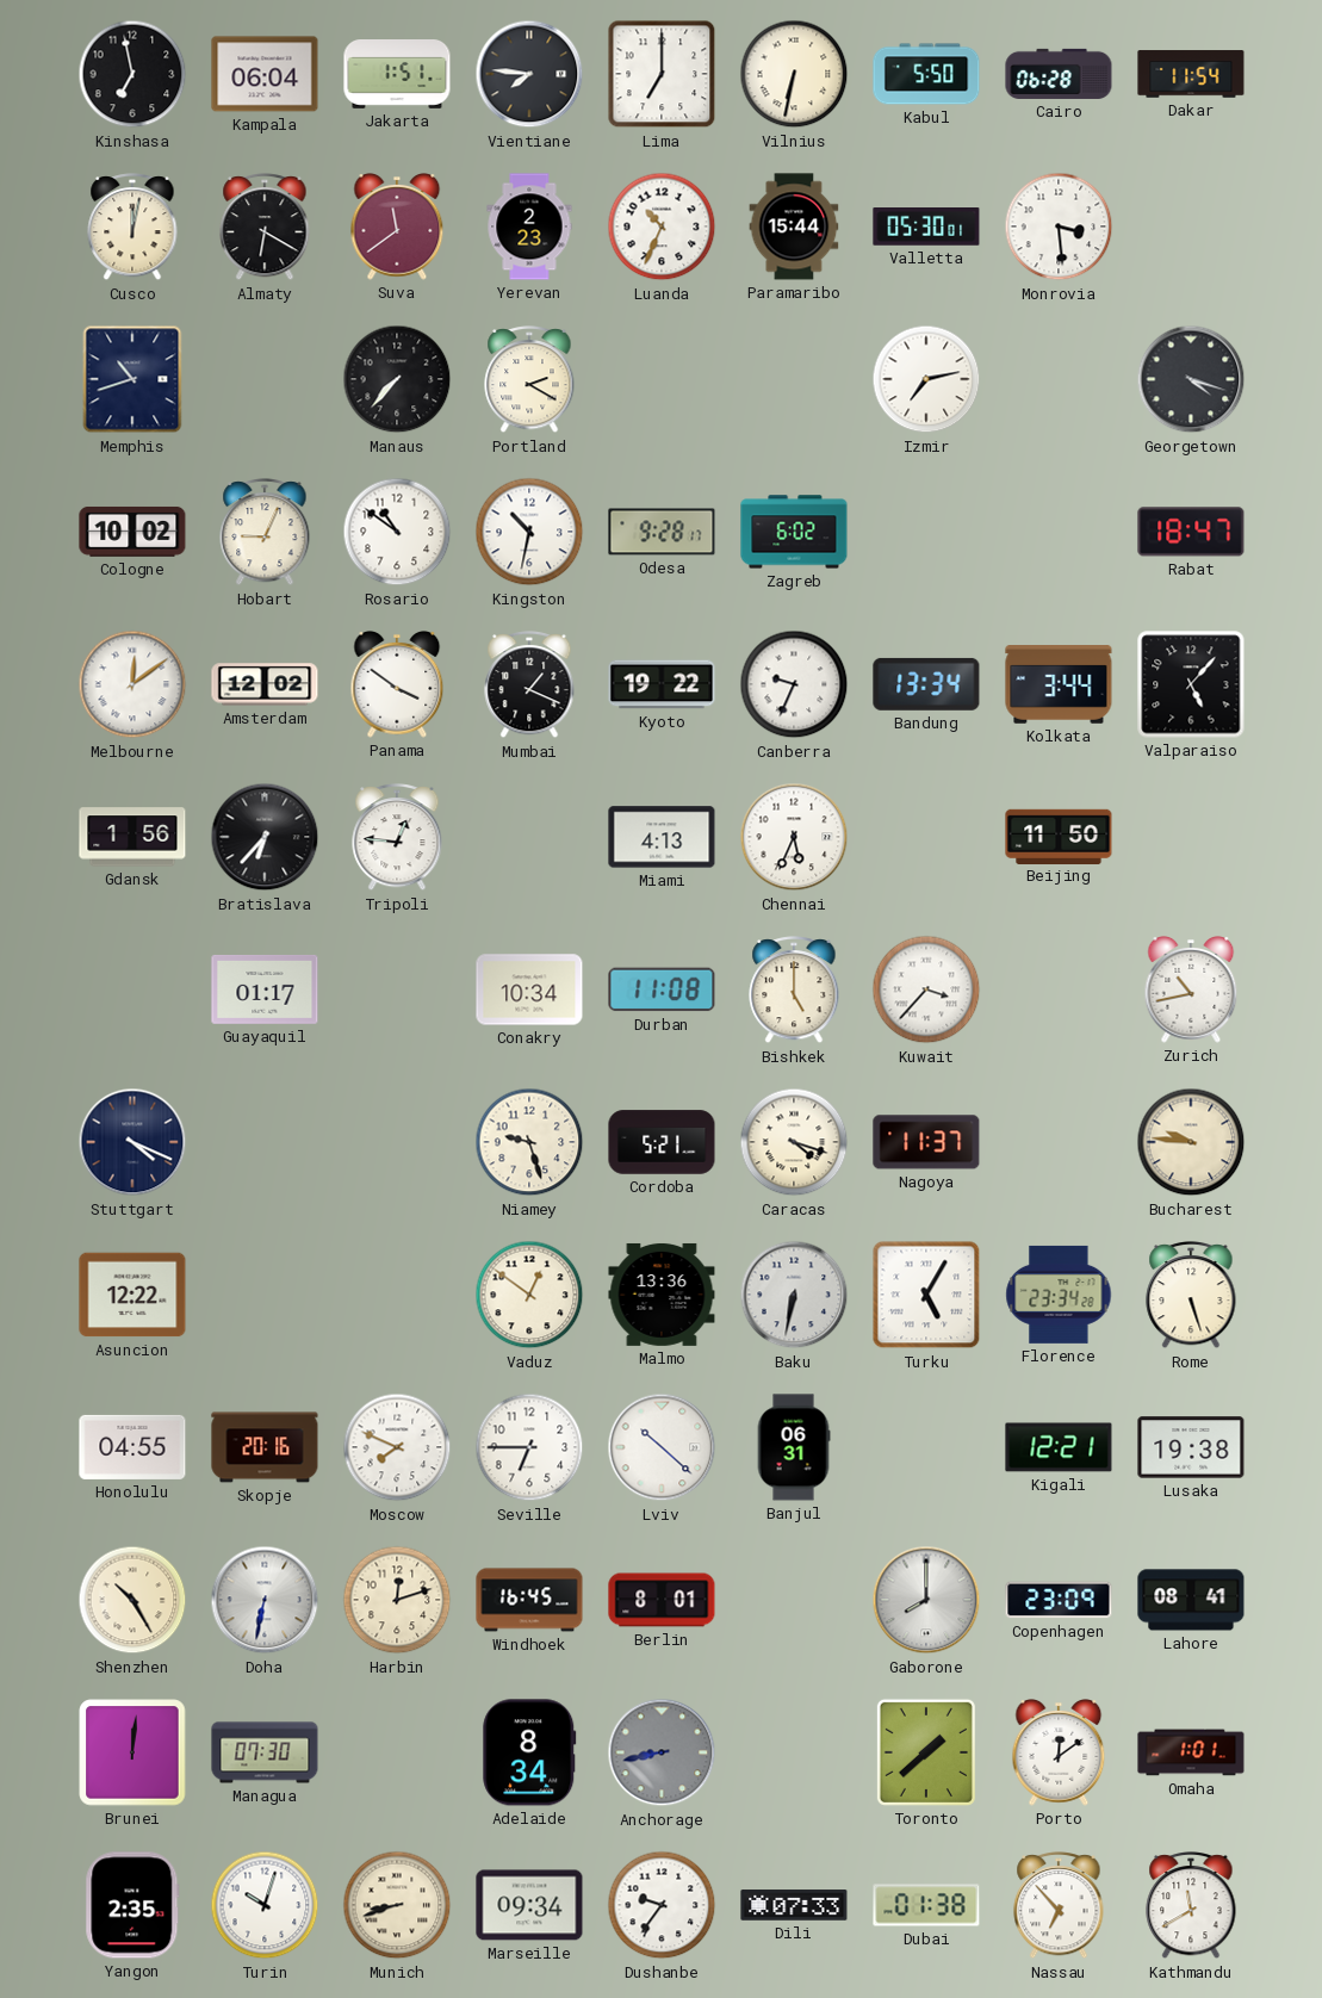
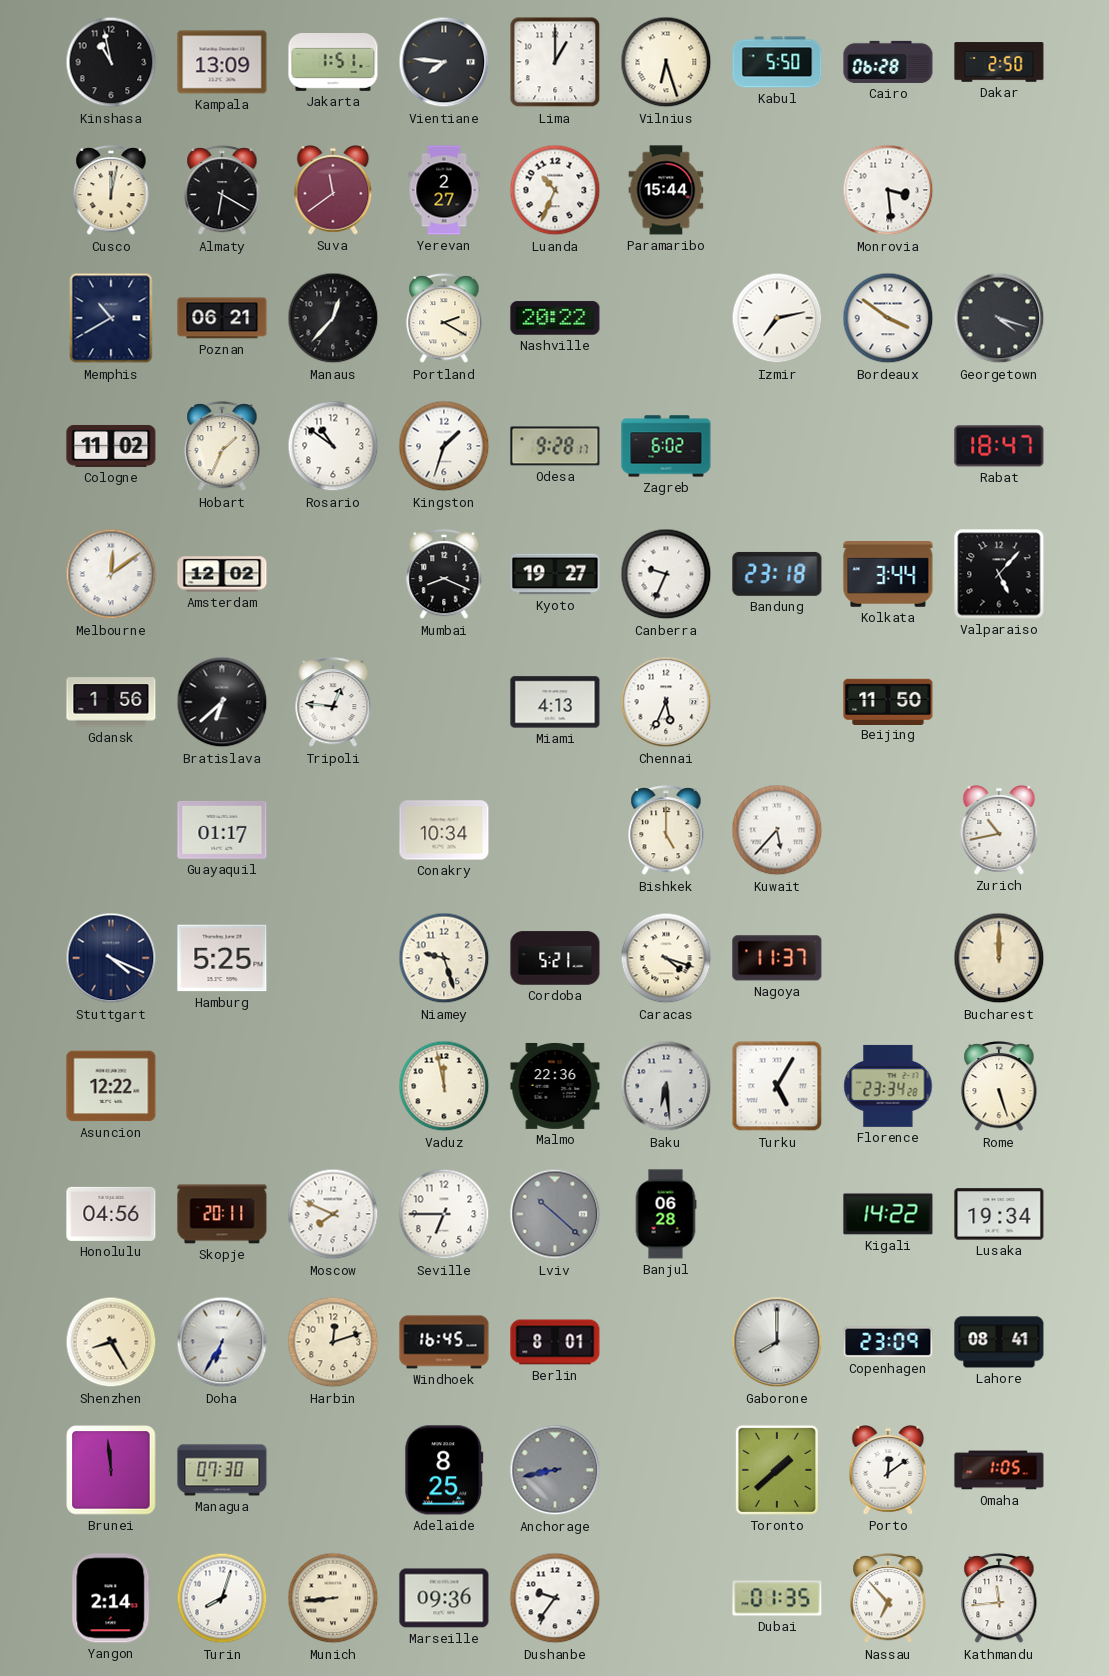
Kinshasa: 6:58 -> 10:58
Kampala: 06:04 -> 13:09
Lima: 7:00 -> 1:00
Vilnius: 6:32 -> 6:27
Dakar: 11:54 -> 2:50
Yerevan: 2:23 -> 2:27
Valletta: 05:30 -> none
Memphis: 10:42 -> 10:40
Poznan: none -> 06:21
Manaus: 7:37 -> 12:37
Nashville: none -> 20:22
Bordeaux: none -> 3:51
Cologne: 10:02 -> 11:02
Hobart: 9:04 -> 1:34
Kingston: 10:32 -> 1:33
Panama: 3:51 -> none
Mumbai: 1:19 -> 8:19
Kyoto: 19:22 -> 19:27
Bandung: 13:34 -> 23:18
Bratislava: 6:37 -> 6:38
Durban: 11:08 -> none
Kuwait: 3:37 -> 5:37
Hamburg: none -> 5:25
Bucharest: 9:46 -> 12:00
Vaduz: 12:51 -> 11:58
Malmo: 13:36 -> 22:36
Baku: 6:32 -> 6:29
Honolulu: 04:55 -> 04:56
Skopje: 20:16 -> 20:11
Lviv dial: white -> grey
Banjul: 06:31 -> 06:28
Kigali: 12:21 -> 14:22
Lusaka: 19:38 -> 19:34
Shenzhen: 10:25 -> 8:25
Doha: 6:32 -> 6:35
Brunei: 12:01 -> 11:59
Adelaide: 8:34 -> 8:25
Omaha: 1:01 -> 1:05
Yangon: 2:35 -> 2:14
Turin: 10:03 -> 8:03
Munich: 8:42 -> 8:44
Marseille: 09:34 -> 09:36
Dili: 07:33 -> none
Dubai: 01:38 -> 01:35
Kathmandu: 11:40 -> 11:44
